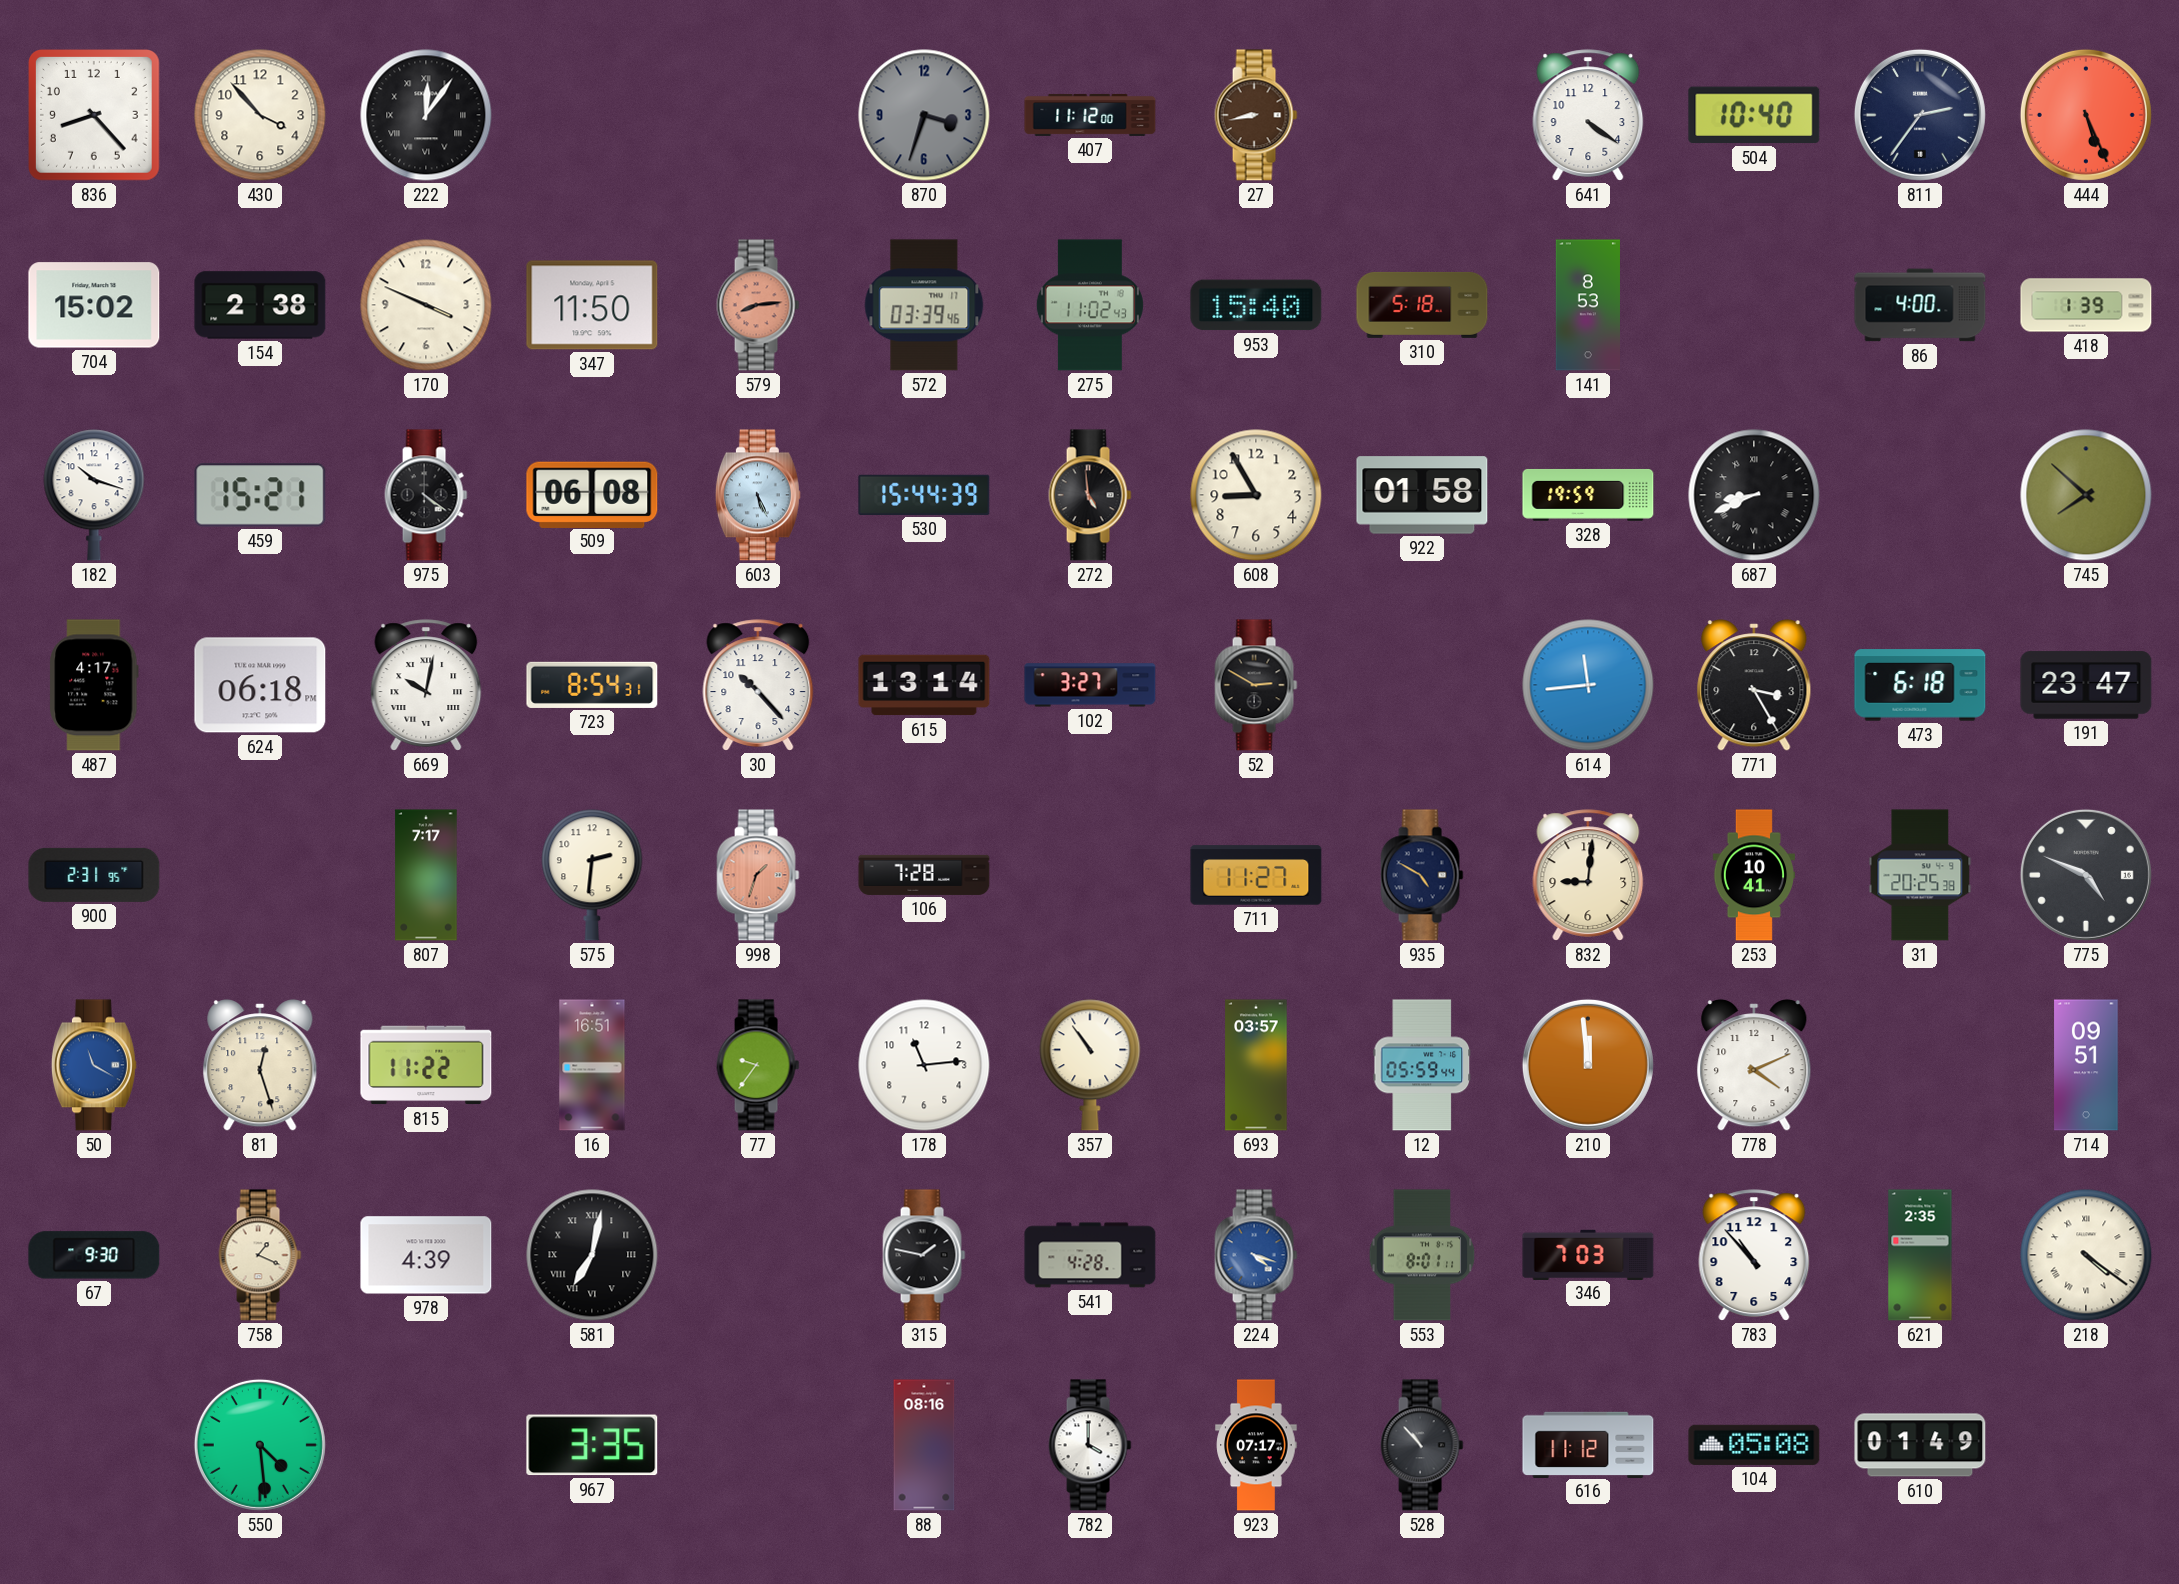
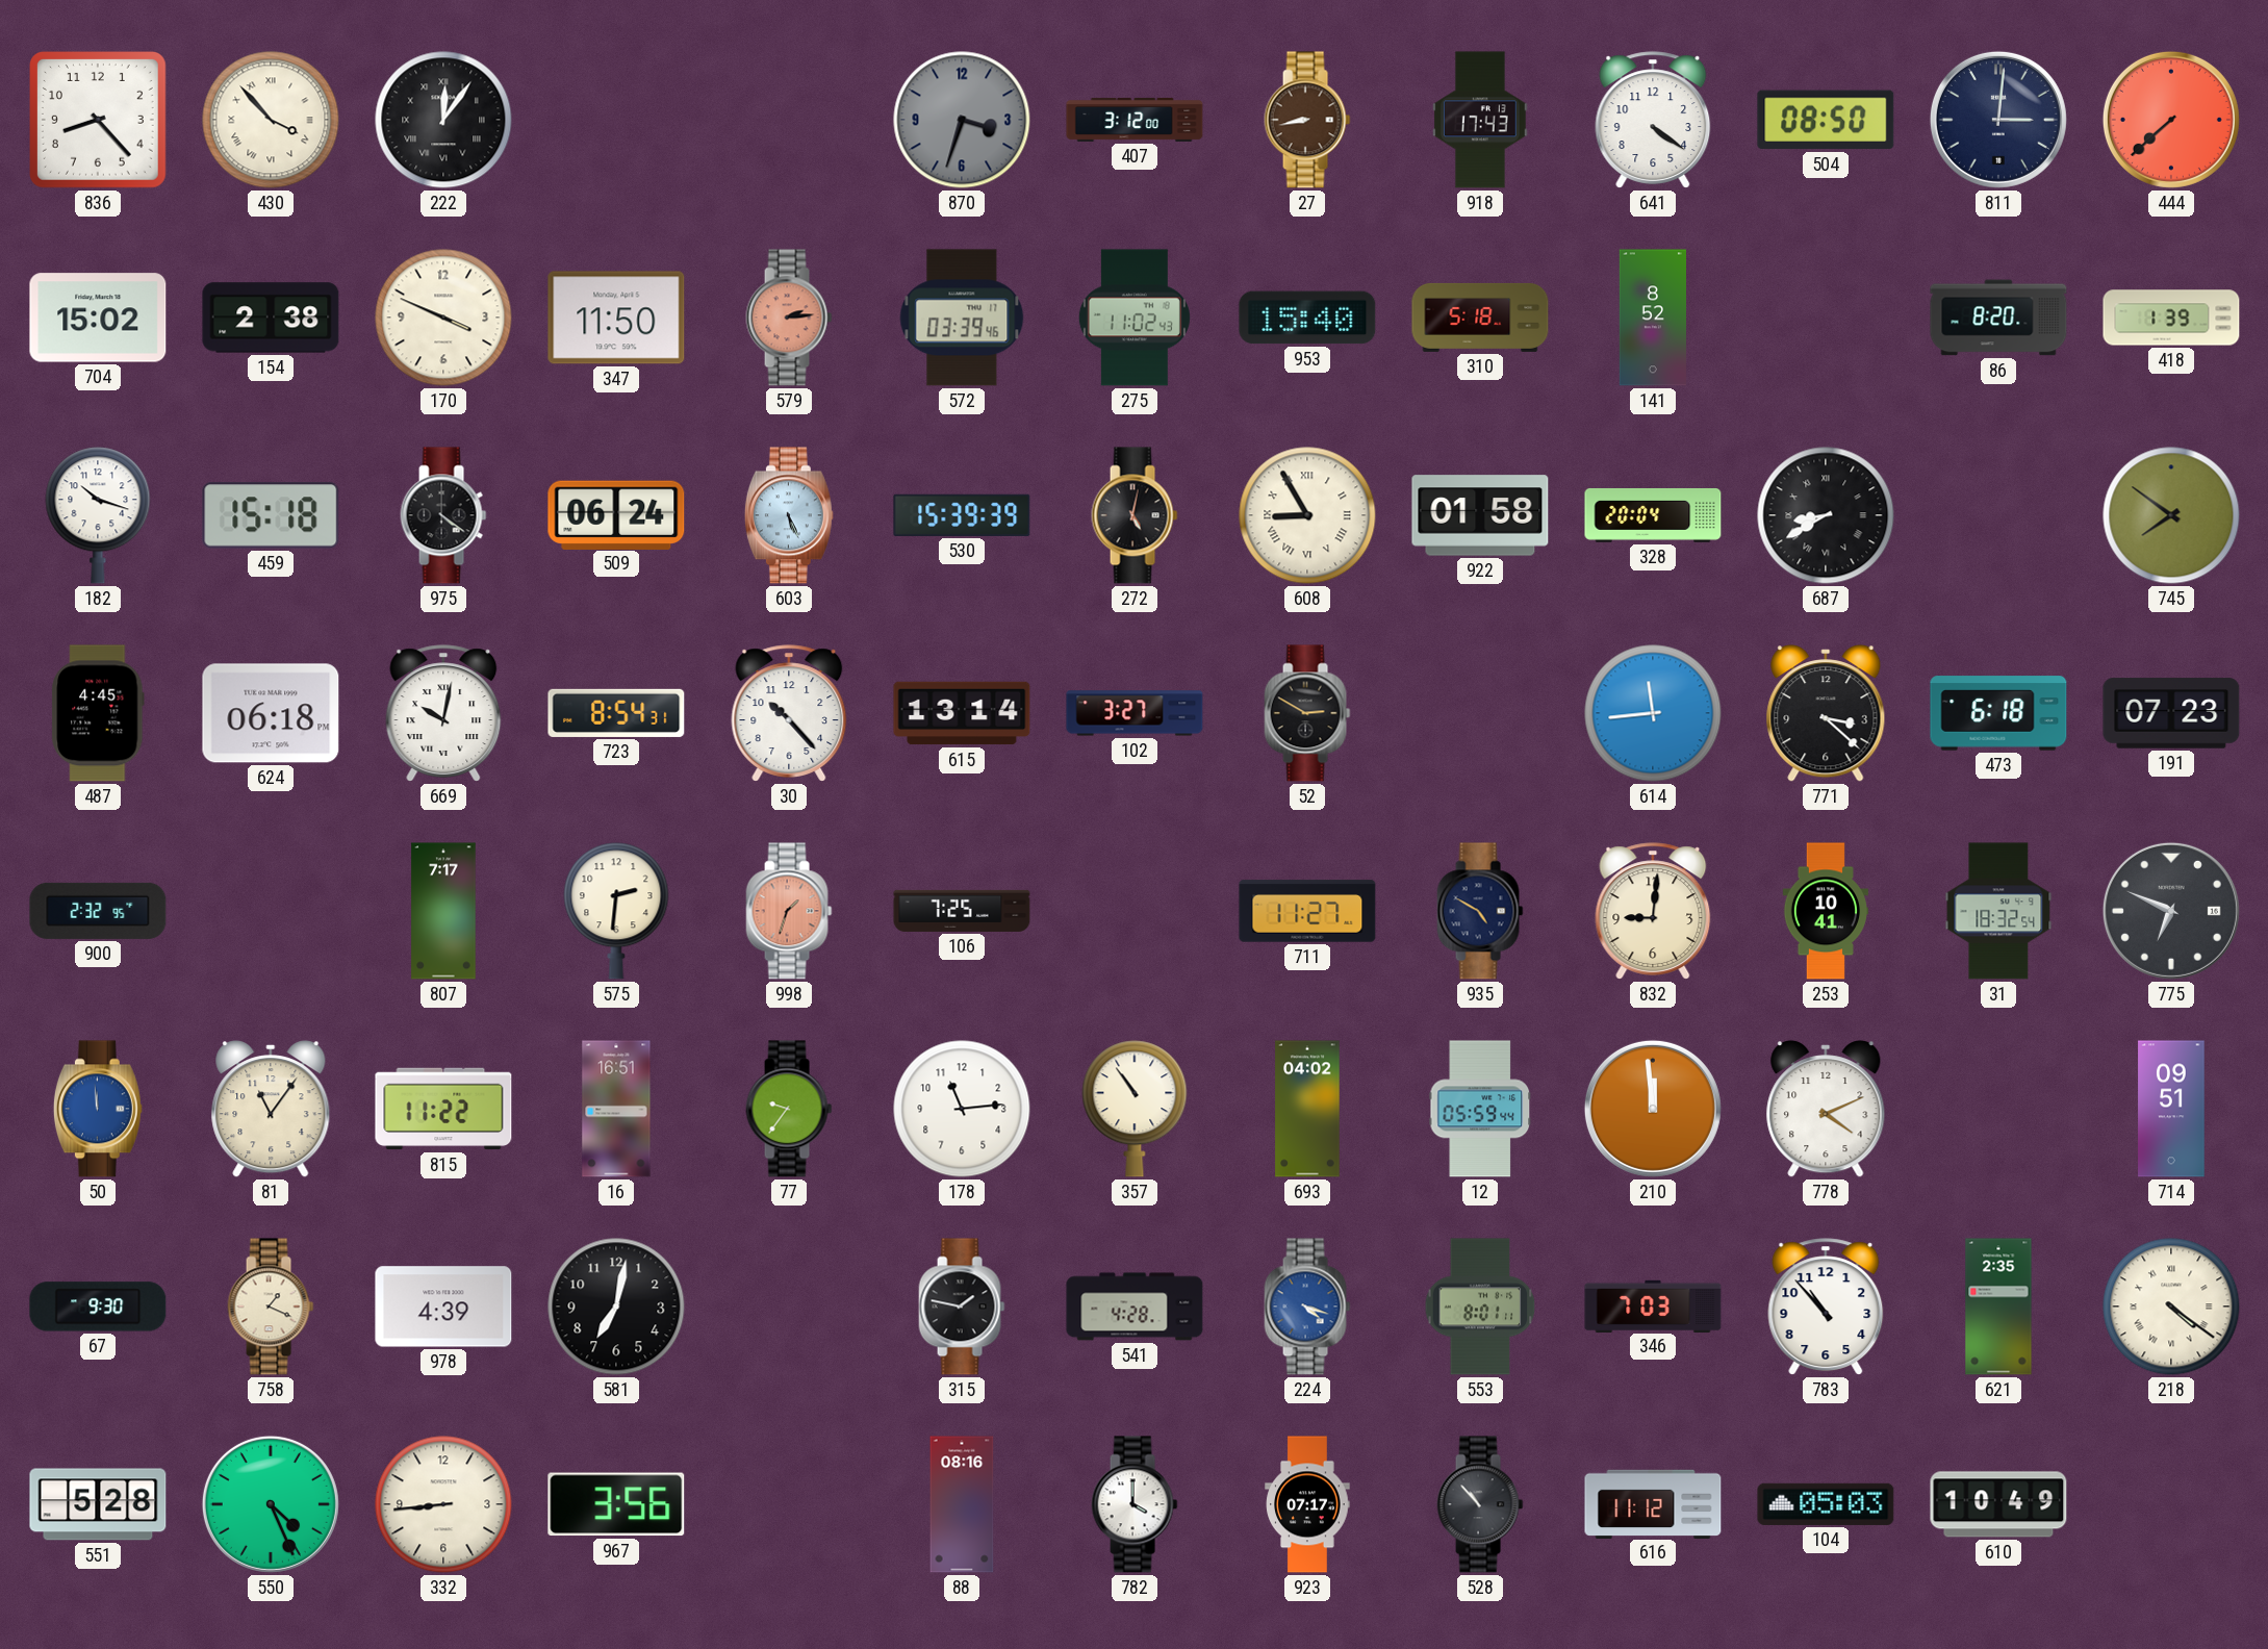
430 numerals: Arabic -> Roman
407: 11:12 -> 3:12
918: none -> 17:43
504: 10:40 -> 08:50
811: 2:36 -> 3:01
444: 5:26 -> 7:38
579: 8:14 -> 2:14
141: 8:53 -> 8:52
86: 4:00 -> 8:20
459: 15:21 -> 15:18
509: 06:08 -> 06:24
530: 15:44 -> 15:39
272: 4:59 -> 5:02
608 numerals: Arabic -> Roman
328: 19:59 -> 20:04
687: 8:41 -> 8:40
745: 7:52 -> 7:51
487: 4:17 -> 4:45
771: 3:25 -> 3:22
191: 23:47 -> 07:23
900: 2:31 -> 2:32
106: 7:28 -> 7:25
31: 20:25 -> 18:32
775: 4:49 -> 6:49
50: 11:20 -> 11:59
81: 12:27 -> 11:06
693: 03:57 -> 04:02
581 numerals: Roman -> Arabic
551: none -> 5:28
550: 4:29 -> 4:26
332: none -> 8:44
967: 3:35 -> 3:56
104: 05:08 -> 05:03
610: 01:49 -> 10:49
